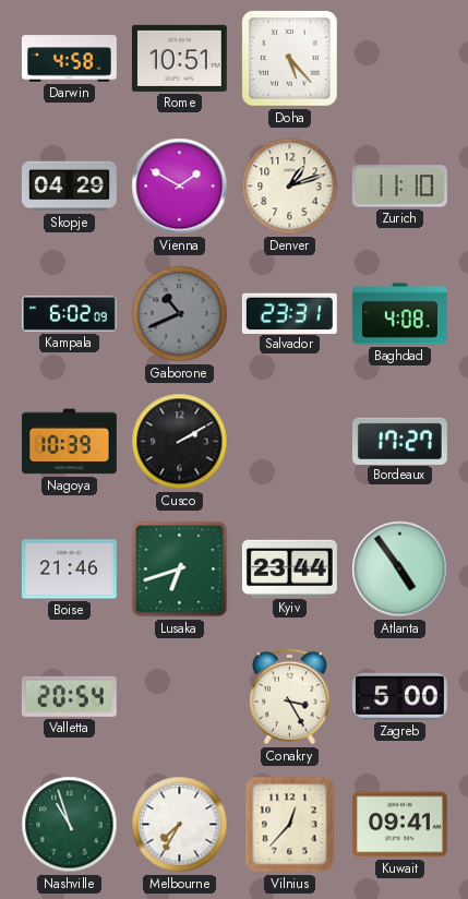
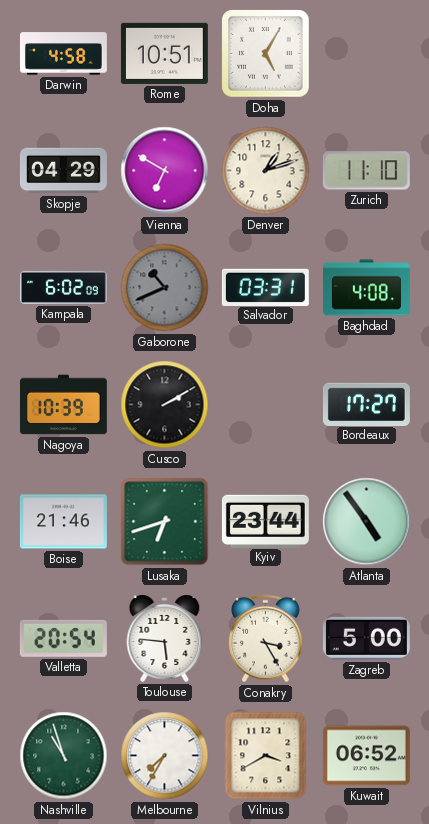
Doha: 5:23 -> 5:05
Vienna: 1:50 -> 6:50
Salvador: 23:31 -> 03:31
Toulouse: none -> 5:46
Vilnius: 12:37 -> 3:40
Kuwait: 09:41 -> 06:52
